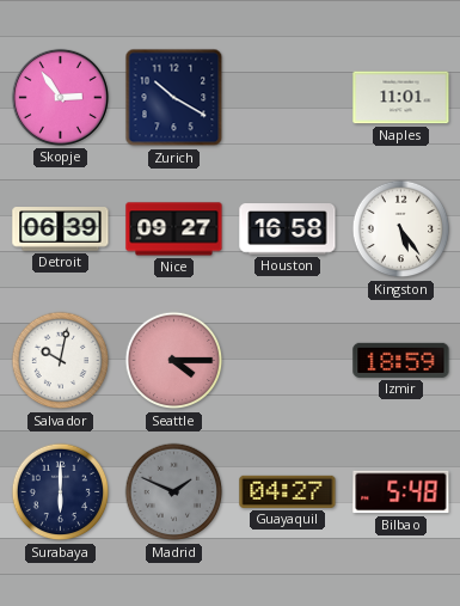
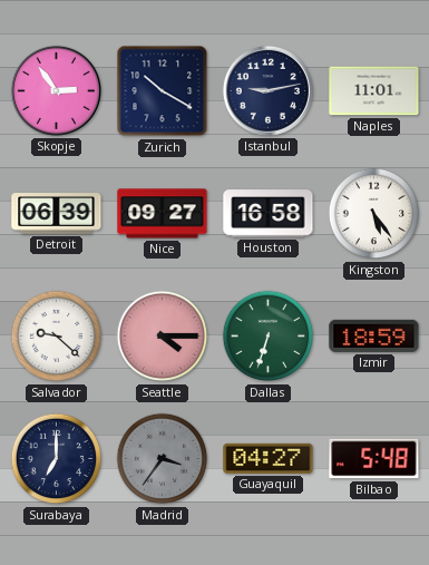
Istanbul: none -> 9:13
Salvador: 10:02 -> 9:22
Dallas: none -> 6:33
Surabaya: 6:00 -> 7:00
Madrid: 1:49 -> 3:36
